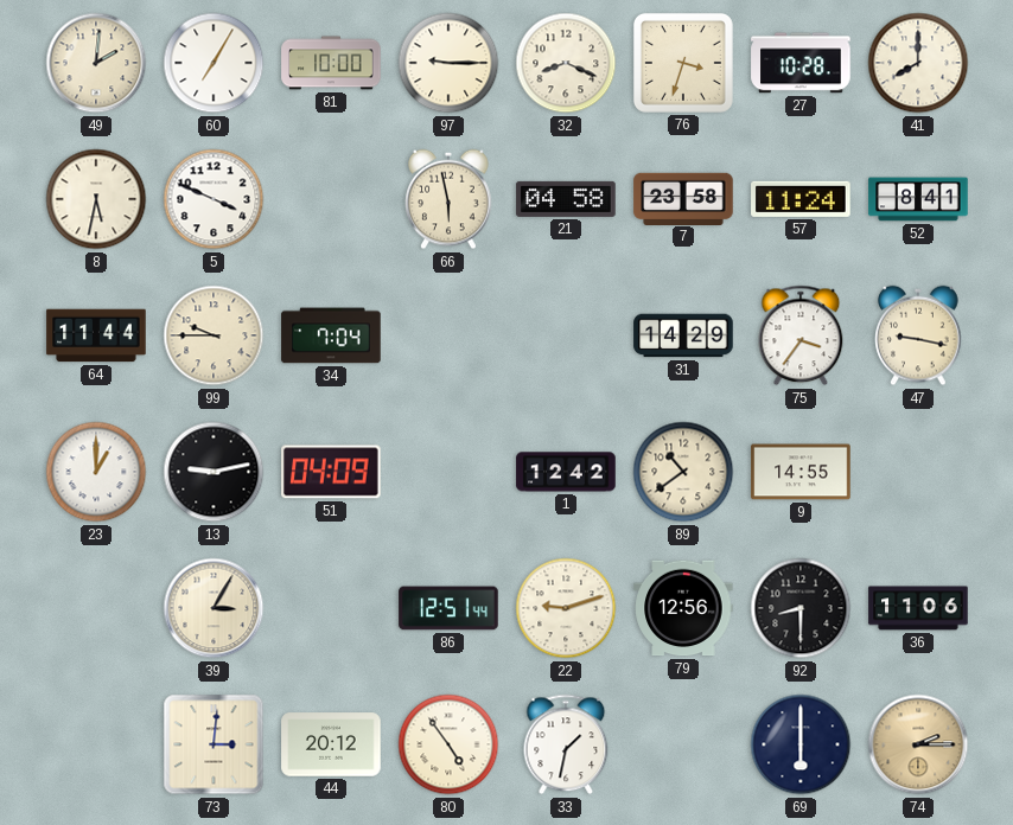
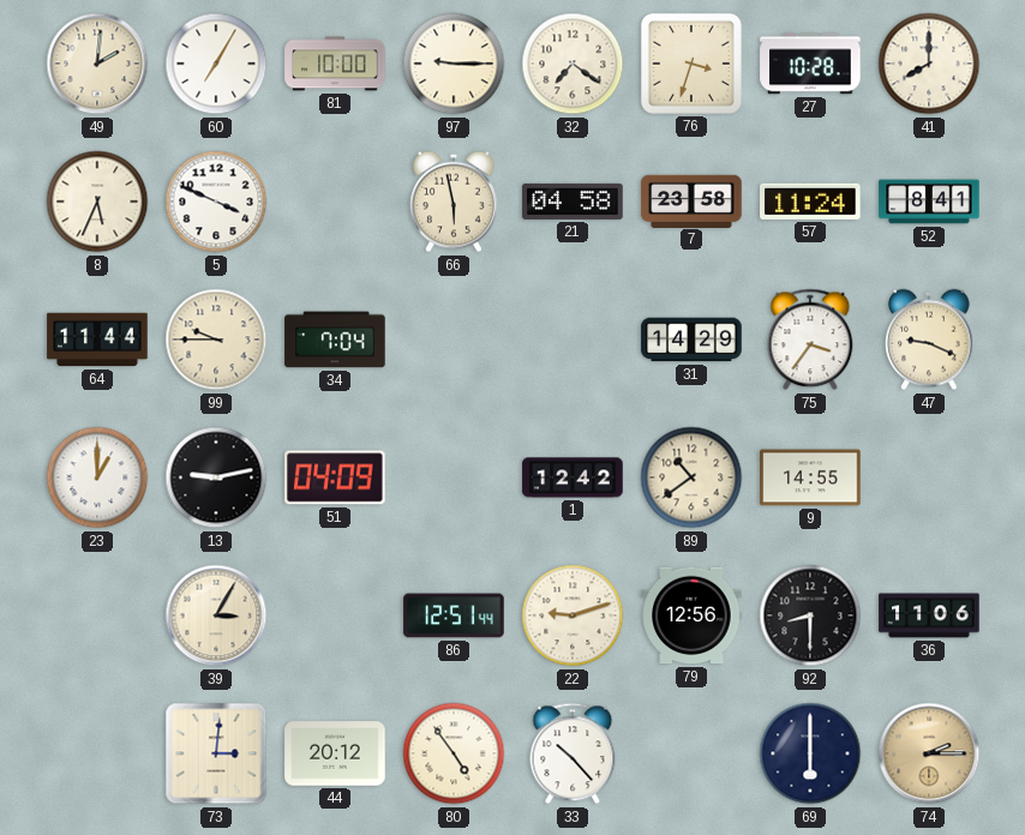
32: 8:19 -> 7:21
8: 5:32 -> 5:34
47: 9:17 -> 9:19
33: 1:32 -> 10:23
